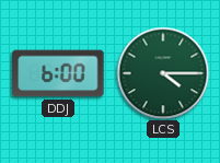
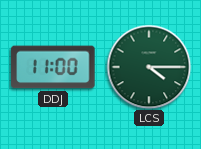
DDJ: 6:00 -> 11:00
